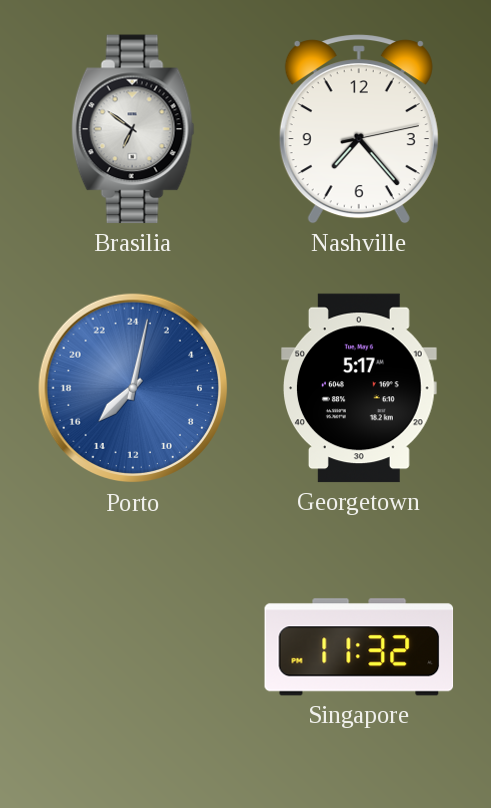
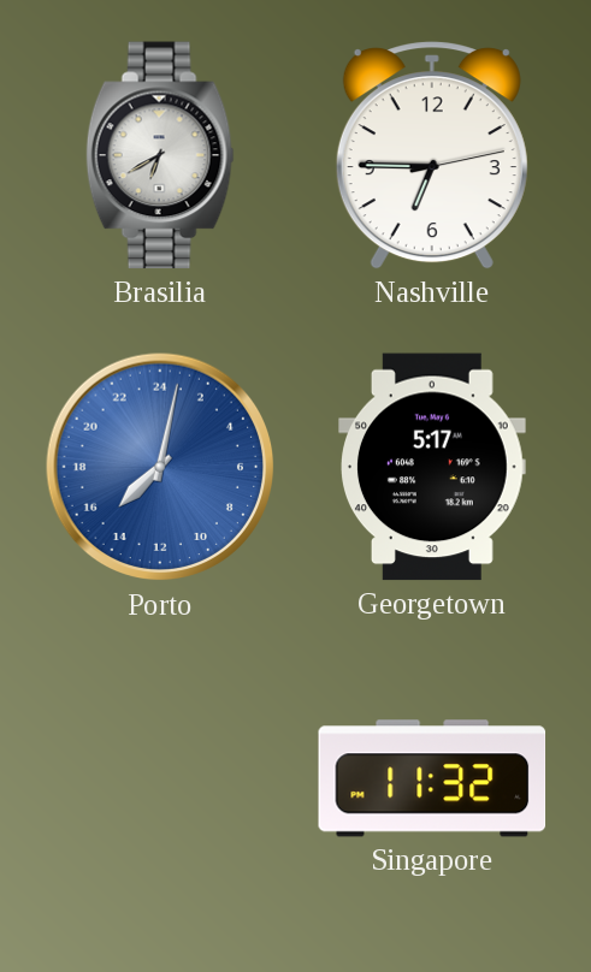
Brasilia: 6:51 -> 6:40
Nashville: 7:23 -> 6:45
